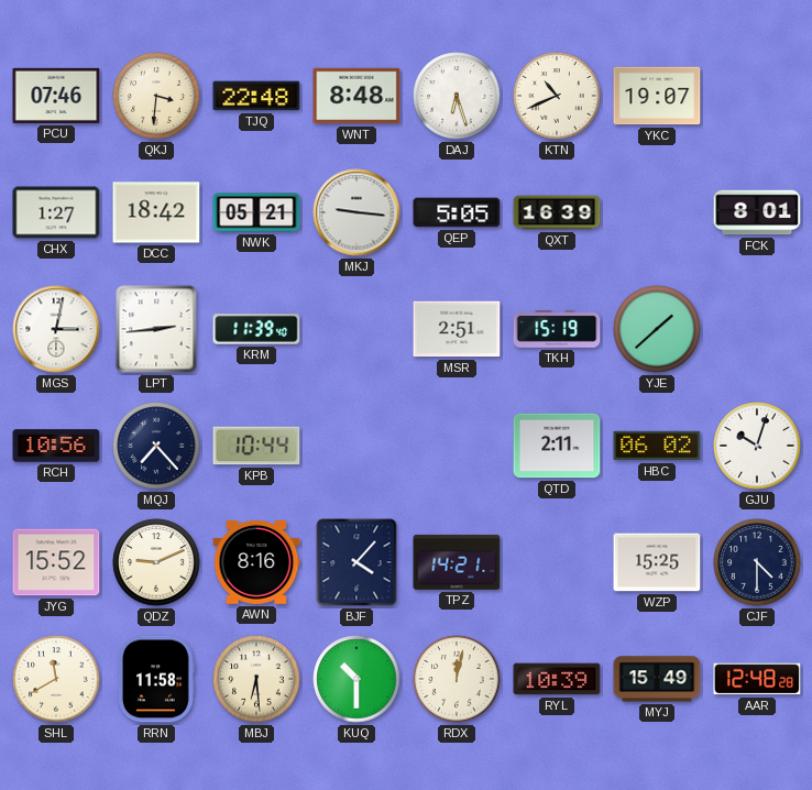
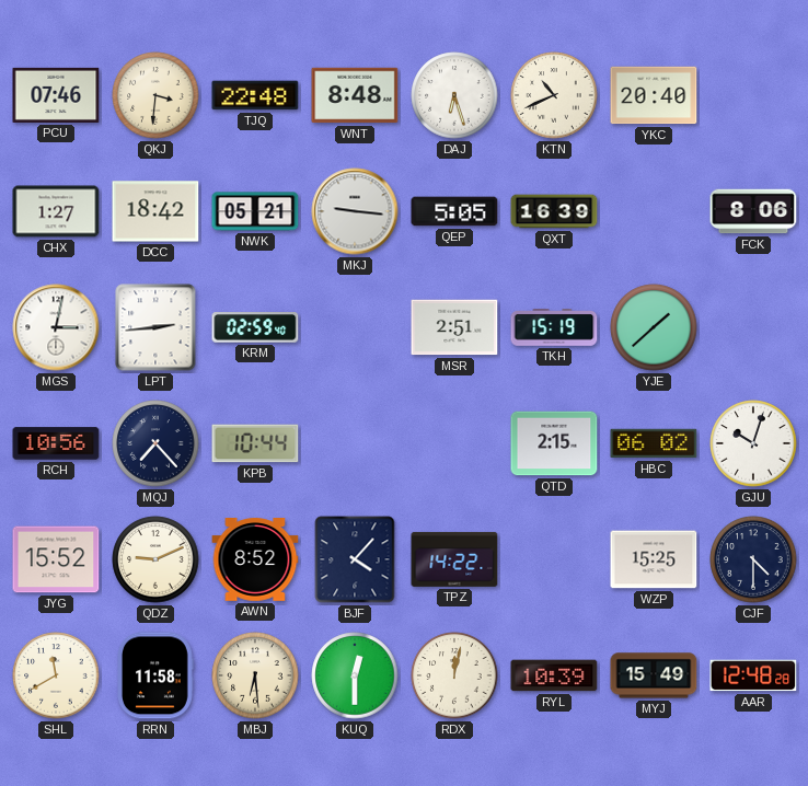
YKC: 19:07 -> 20:40
FCK: 8:01 -> 8:06
KRM: 11:39 -> 02:59
QTD: 2:11 -> 2:15
AWN: 8:16 -> 8:52
TPZ: 14:21 -> 14:22
KUQ: 10:30 -> 12:30
